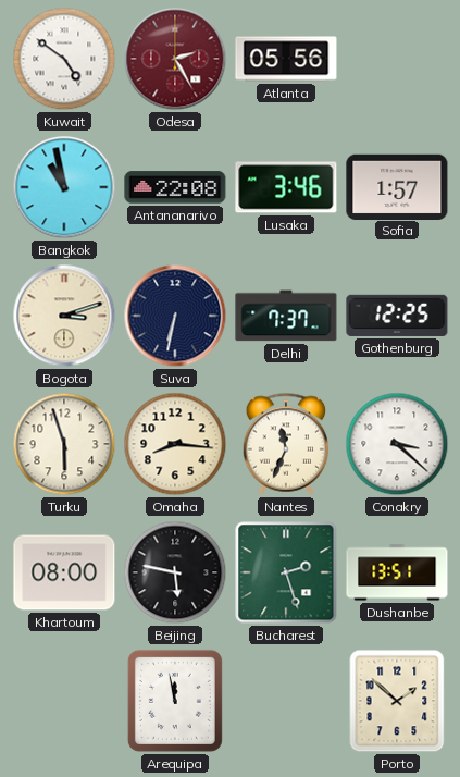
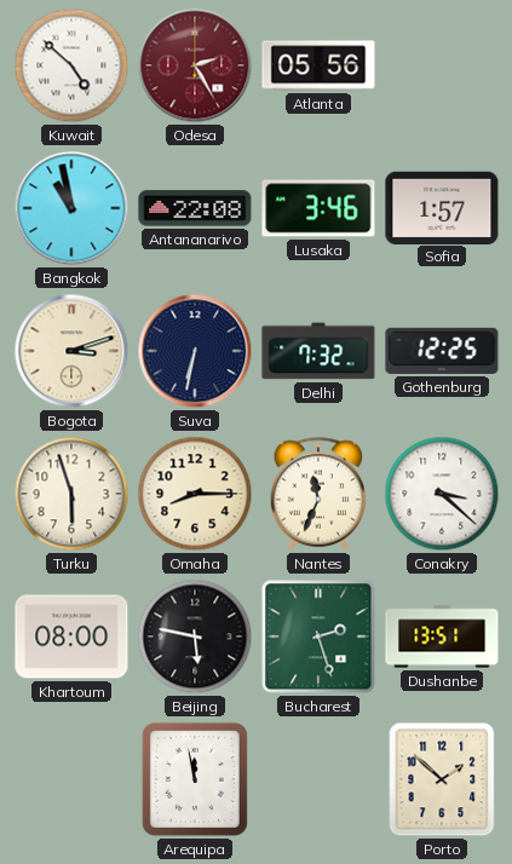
Kuwait: 4:51 -> 4:52
Delhi: 7:37 -> 7:32
Omaha: 8:16 -> 8:15
